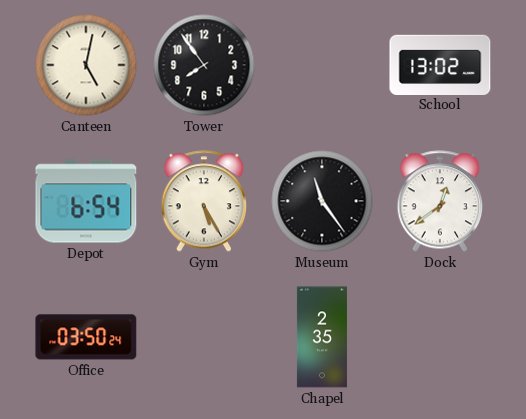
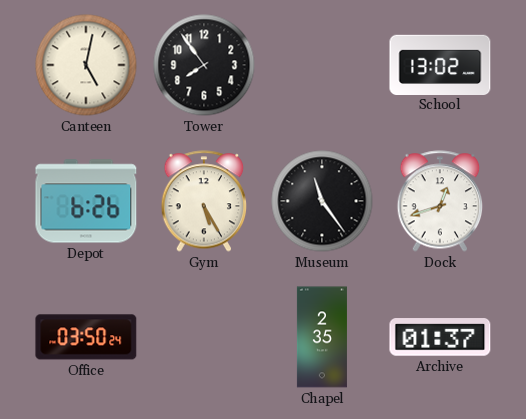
Depot: 6:54 -> 6:26
Dock: 12:39 -> 12:42
Archive: none -> 01:37
